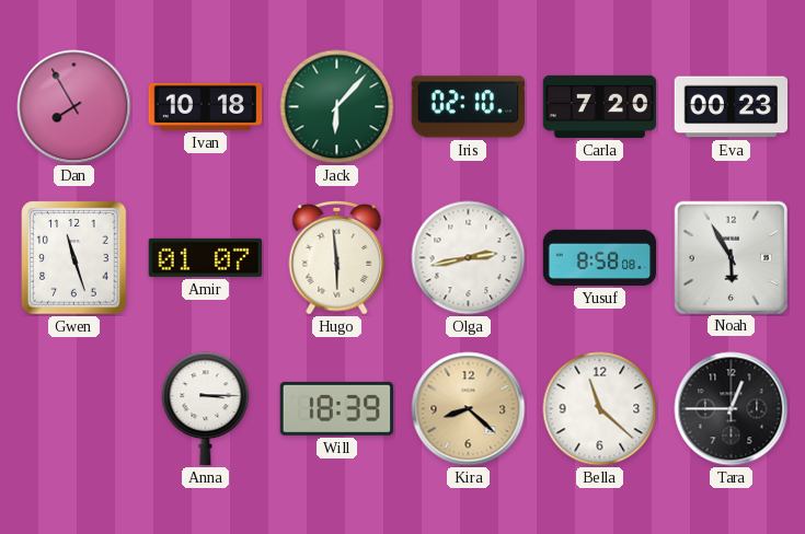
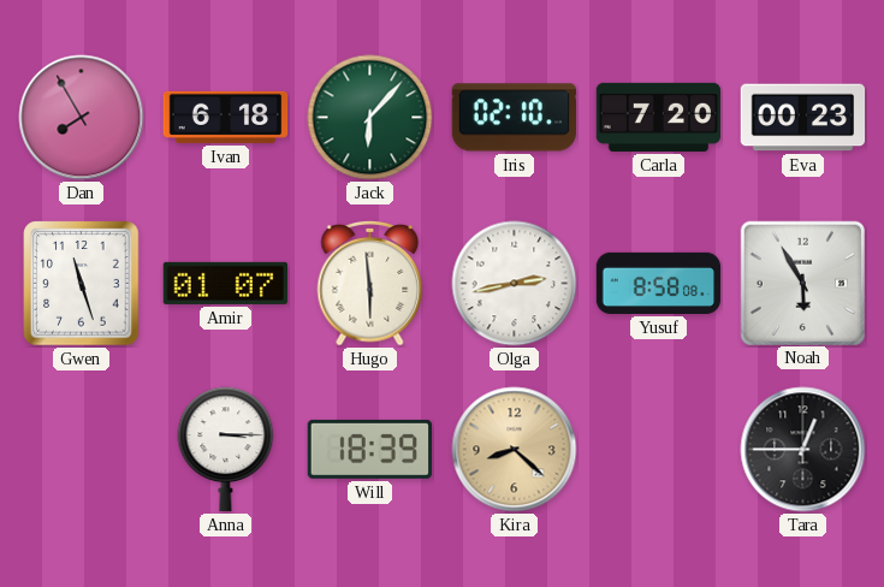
Ivan: 10:18 -> 6:18
Bella: 11:22 -> none
